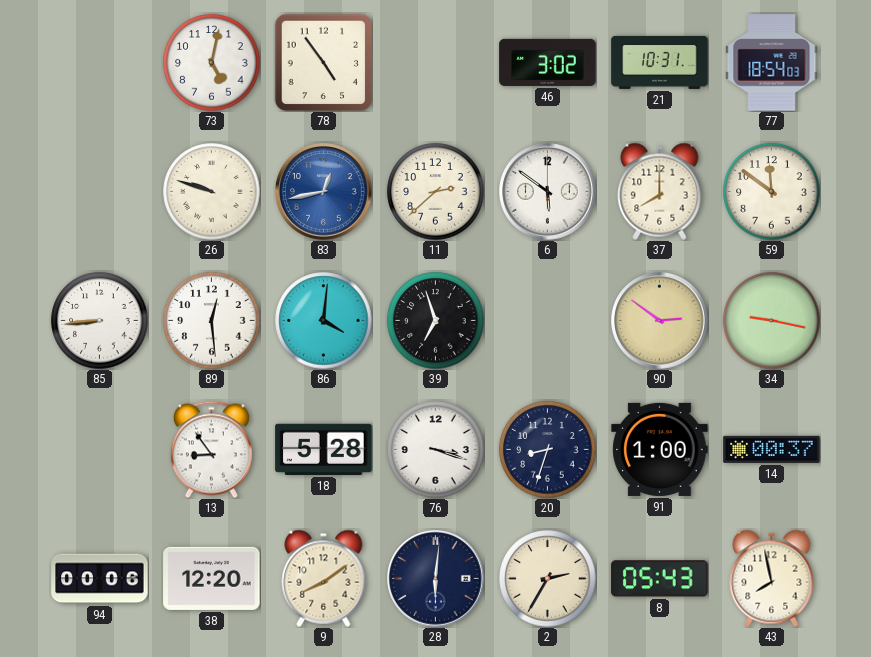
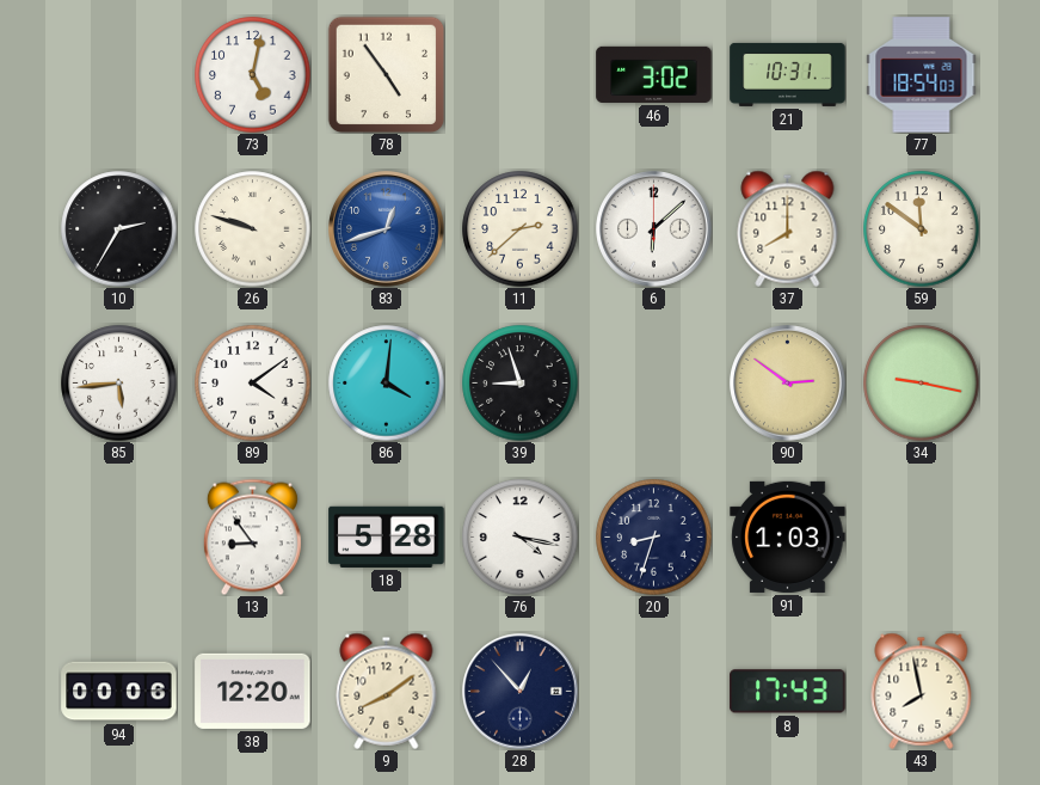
10: none -> 2:35
83: 12:43 -> 12:42
6: 5:51 -> 6:08
85: 8:44 -> 5:44
89: 12:29 -> 4:09
39: 6:57 -> 8:57
76: 3:18 -> 4:17
91: 1:00 -> 1:03
14: 00:37 -> none
28: 6:01 -> 12:53
2: 2:35 -> none
8: 05:43 -> 17:43
